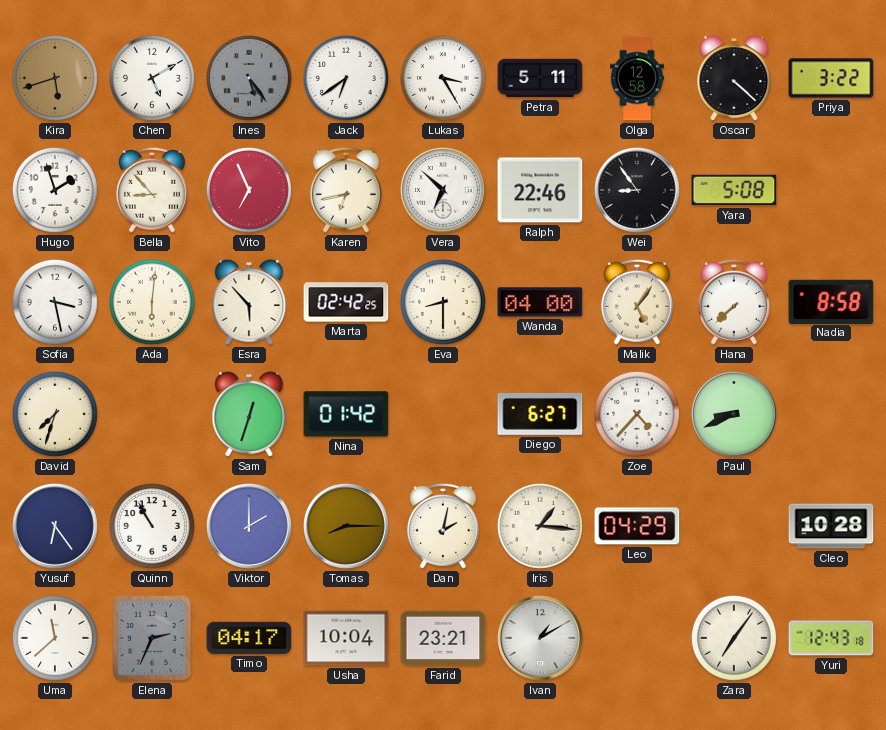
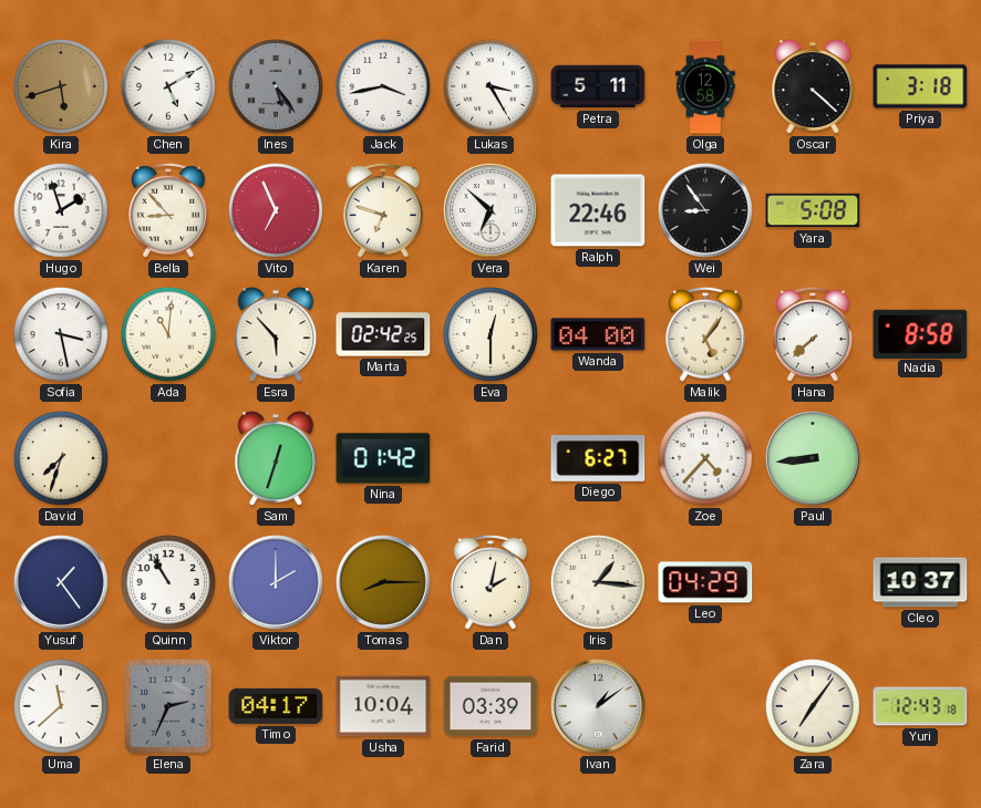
Jack: 6:39 -> 3:43
Priya: 3:22 -> 3:18
Karen: 6:43 -> 6:48
Ada: 6:01 -> 11:01
Eva: 8:30 -> 12:30
Paul: 8:41 -> 8:44
Yusuf: 6:24 -> 1:24
Cleo: 10:28 -> 10:37
Farid: 23:21 -> 03:39
Ivan: 1:10 -> 1:09
